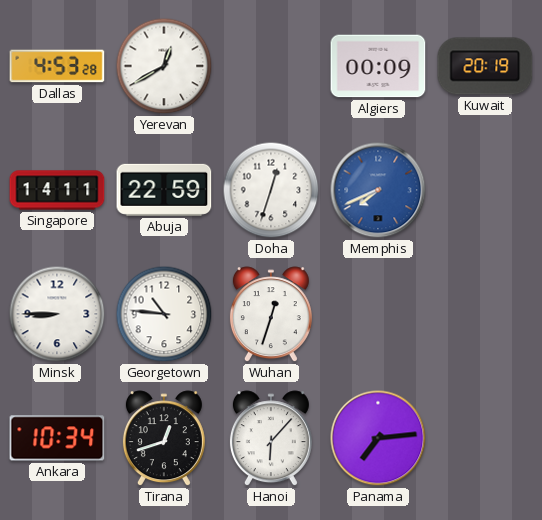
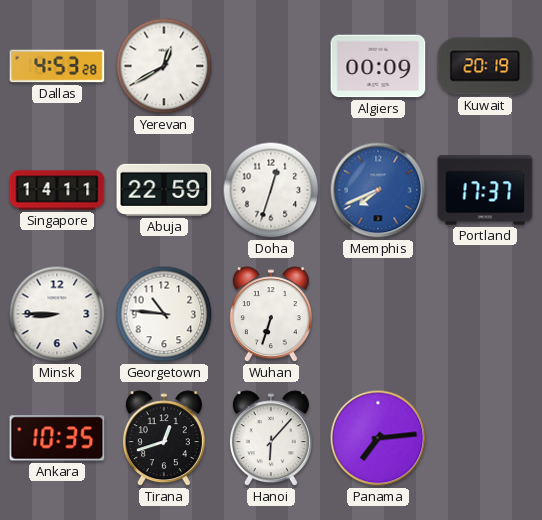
Portland: none -> 17:37
Wuhan: 12:33 -> 6:33
Ankara: 10:34 -> 10:35
